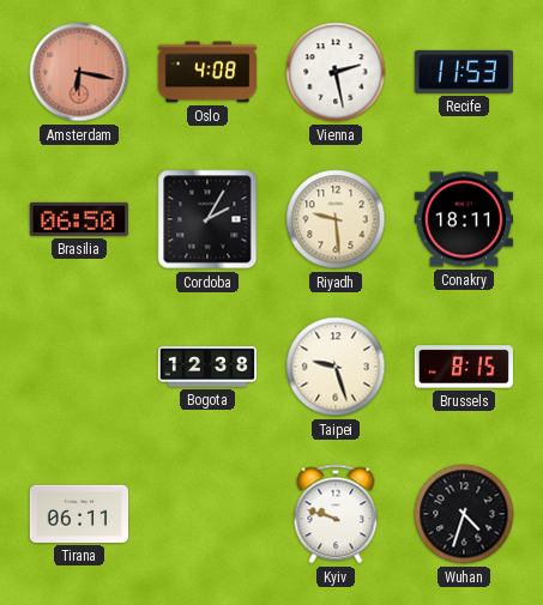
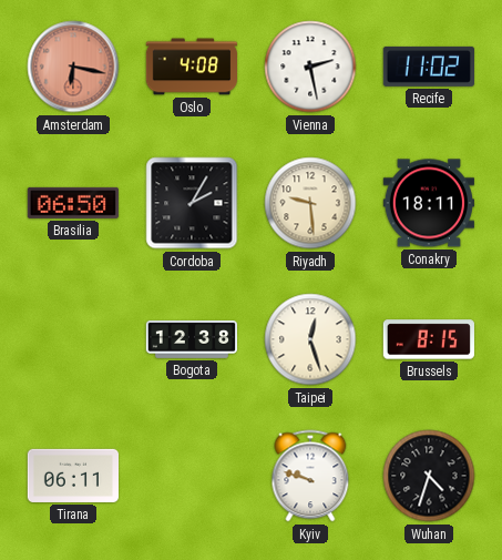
Recife: 11:53 -> 11:02
Taipei: 9:27 -> 12:27
